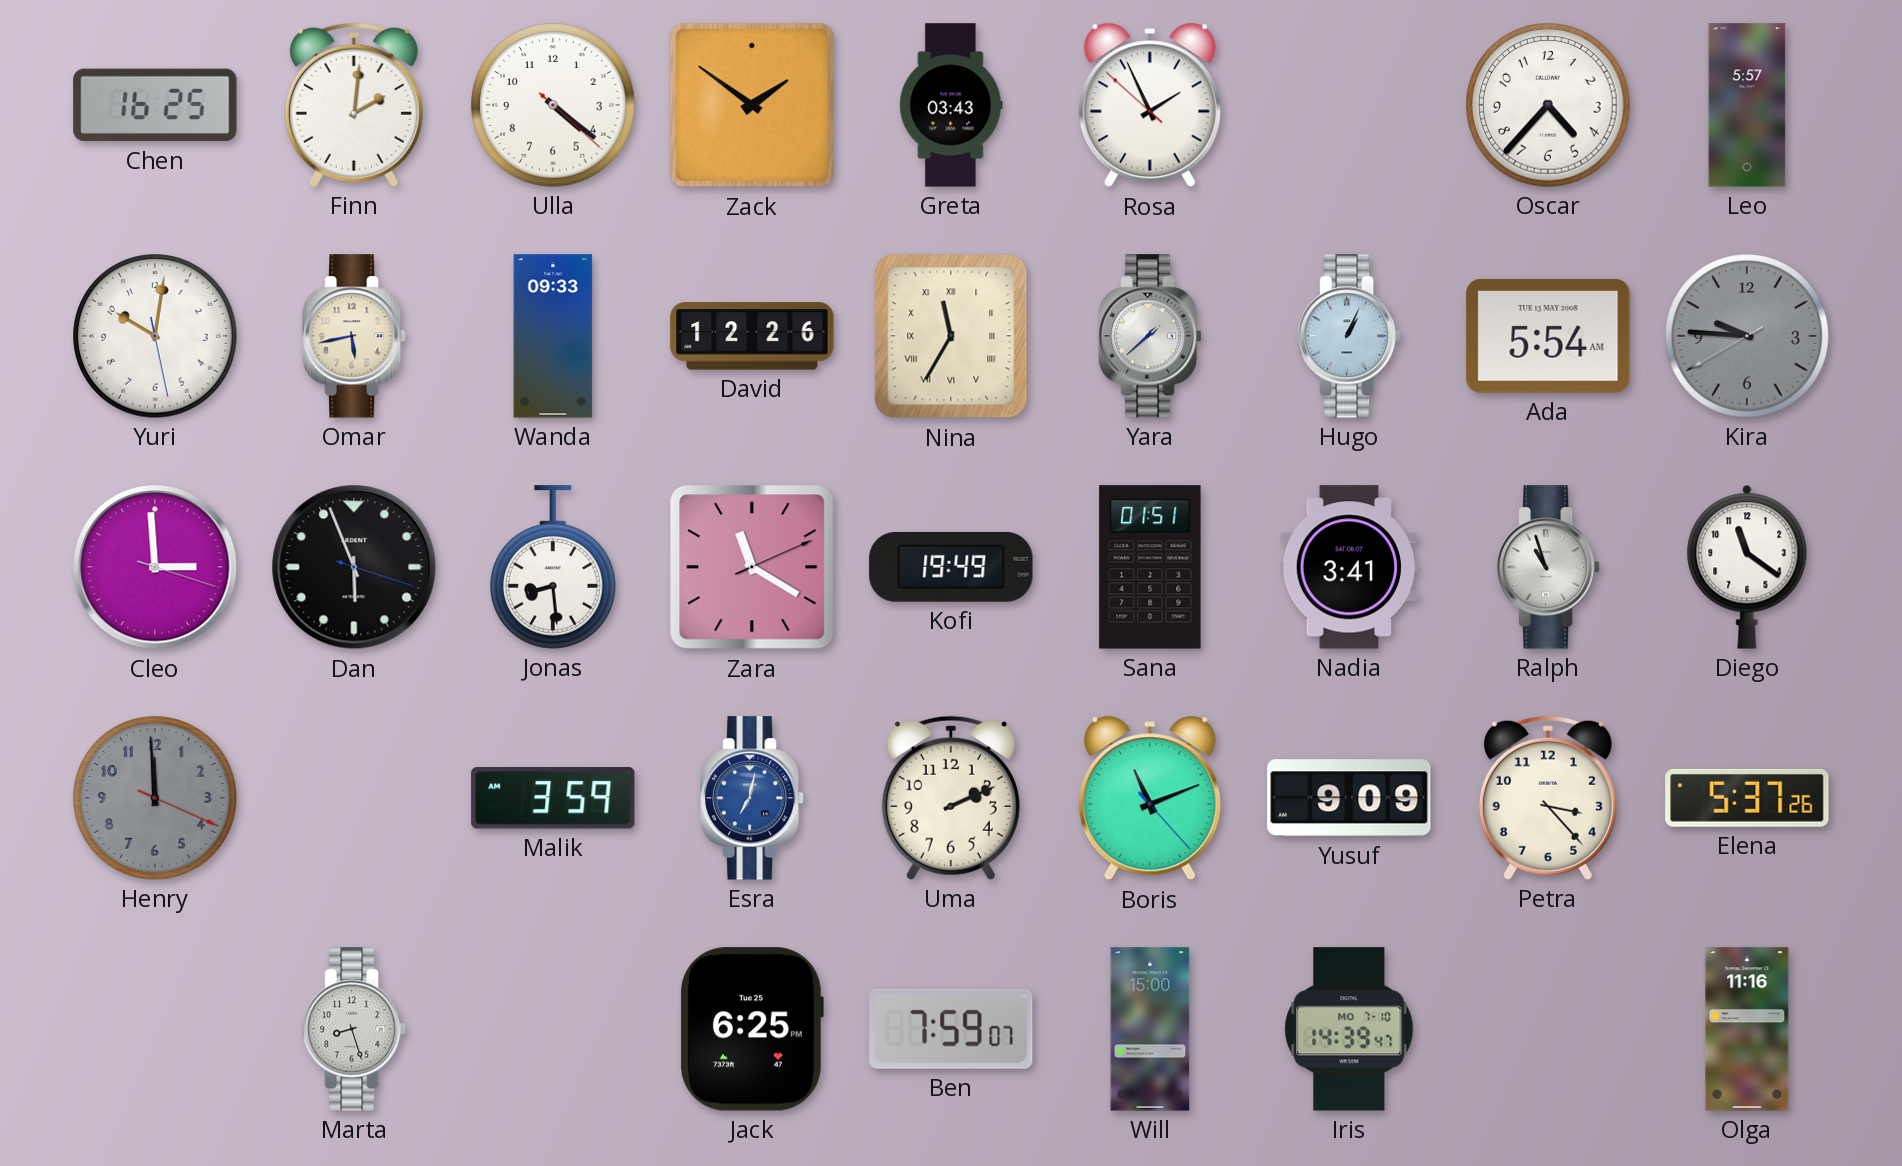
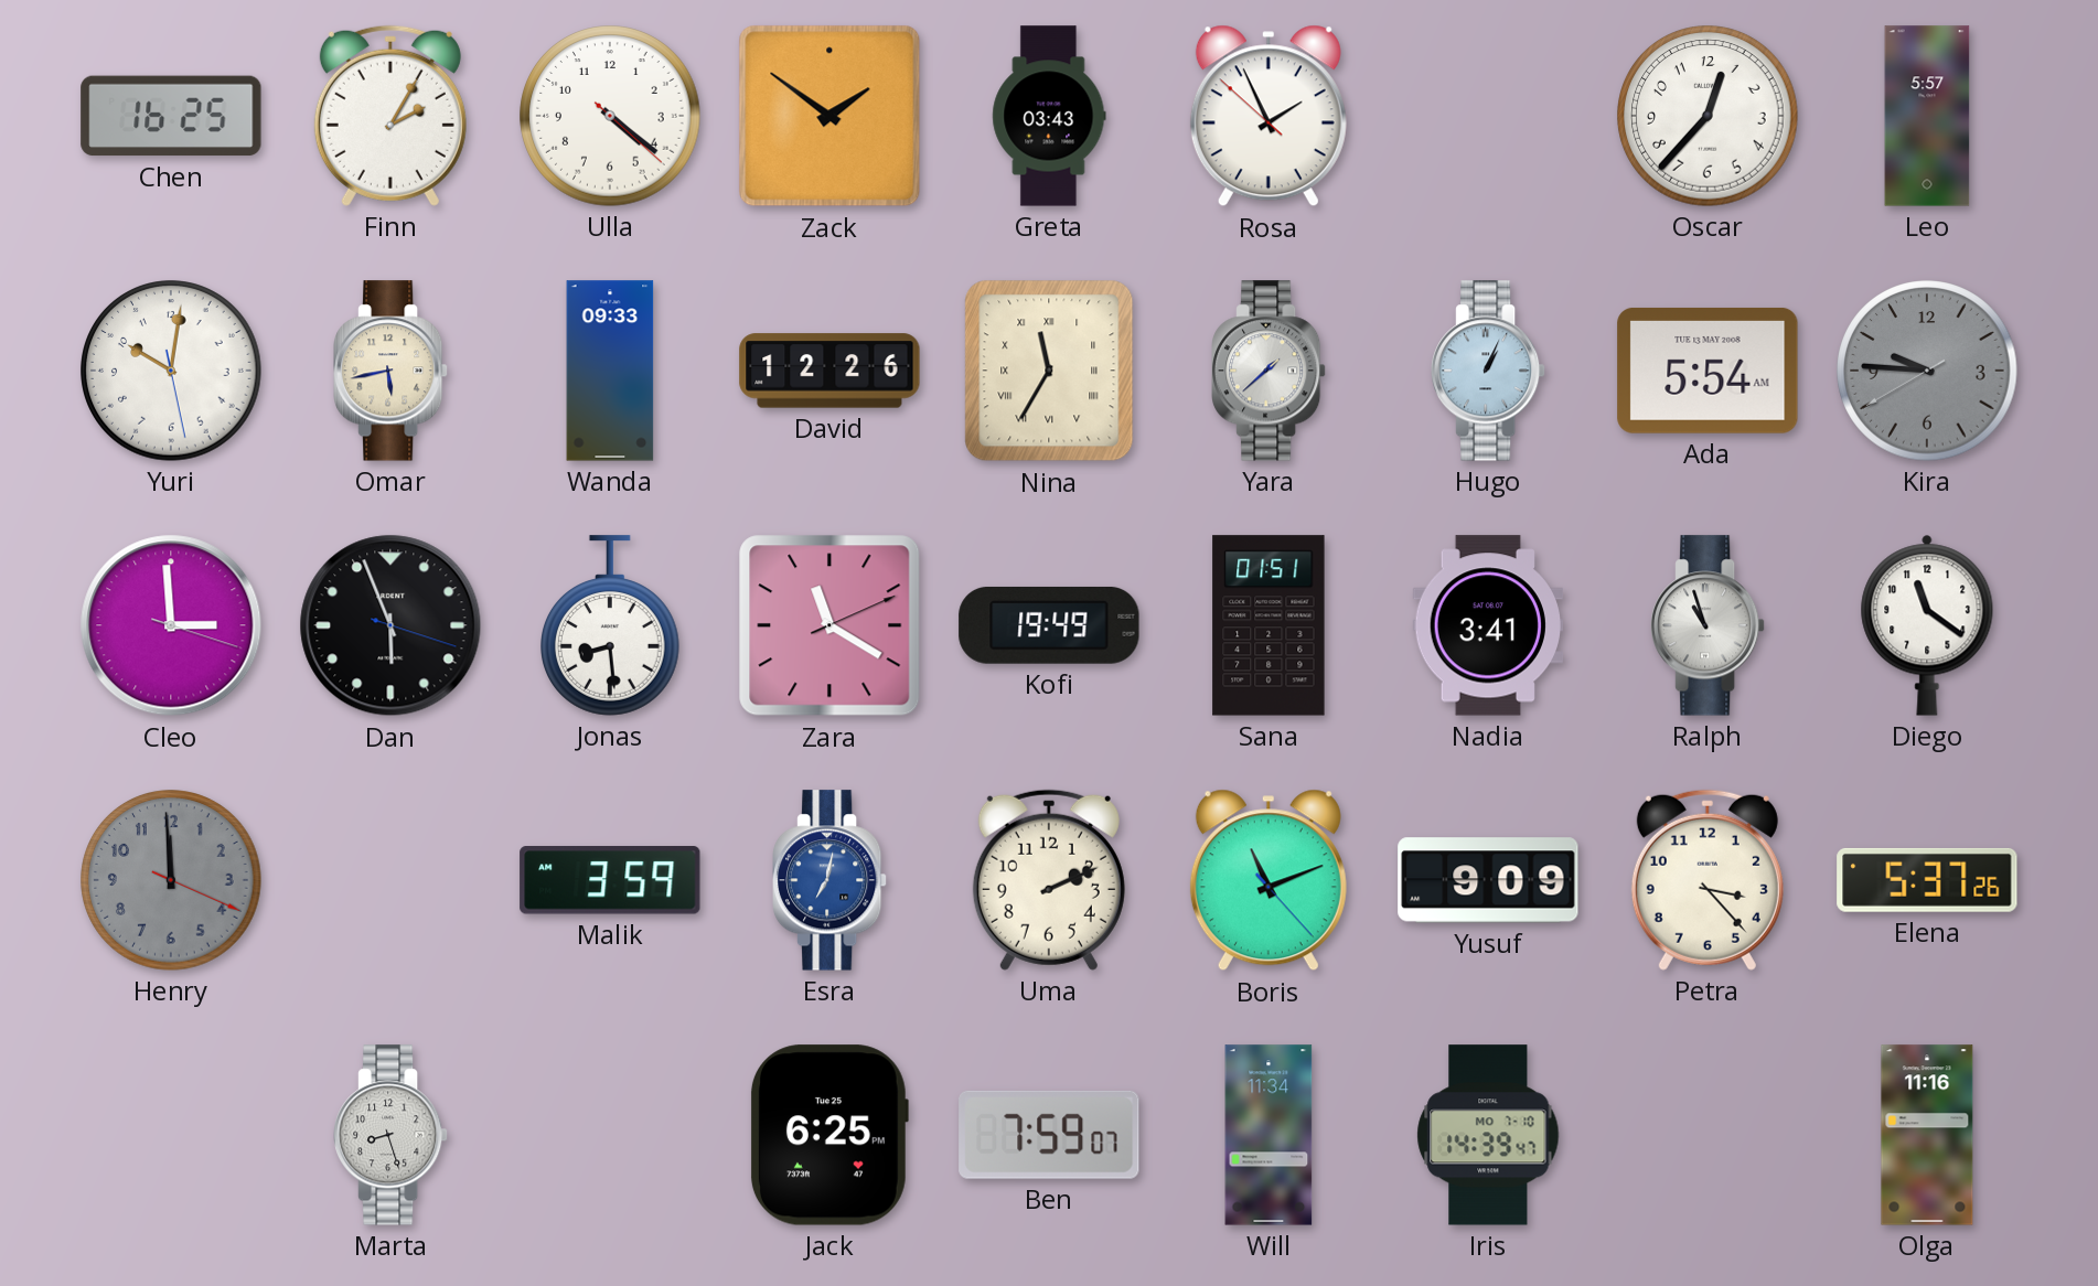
Finn: 2:01 -> 2:05
Oscar: 4:37 -> 12:37
Will: 15:00 -> 11:34
